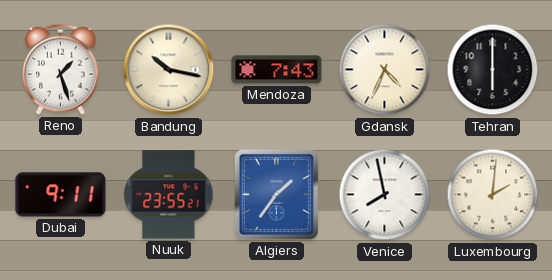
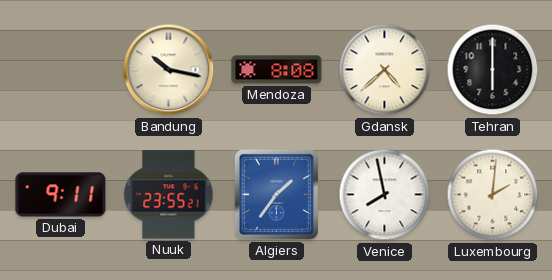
Reno: 1:27 -> none
Mendoza: 7:43 -> 8:08
Gdansk: 4:34 -> 4:38
